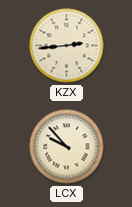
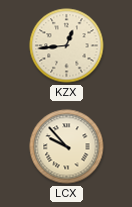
KZX: 2:44 -> 12:44
